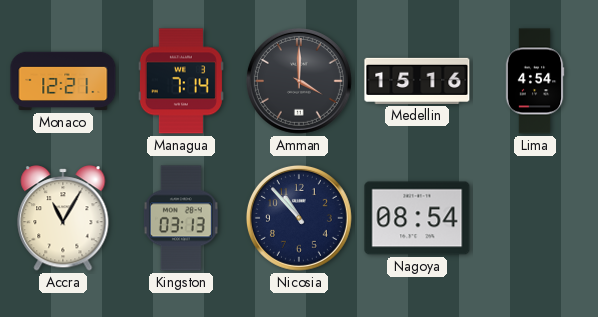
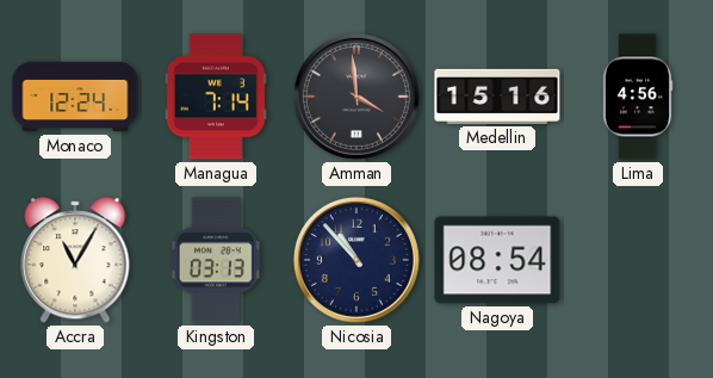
Monaco: 12:21 -> 12:24
Amman: 4:00 -> 3:59
Lima: 4:54 -> 4:56
